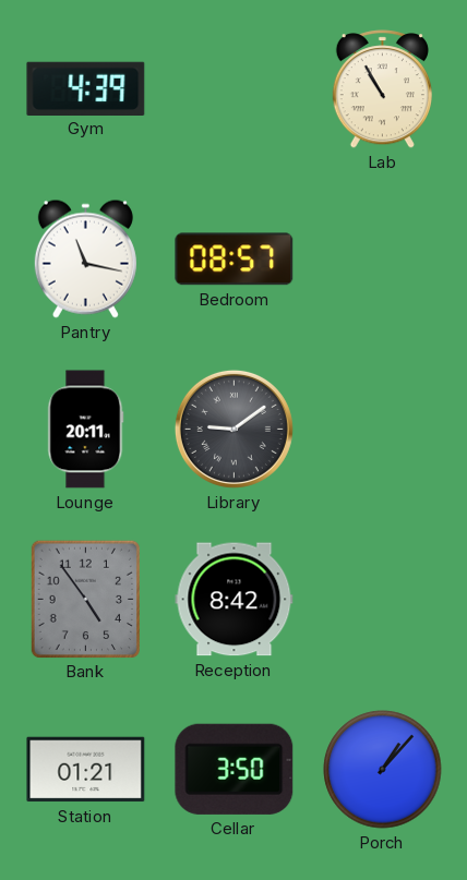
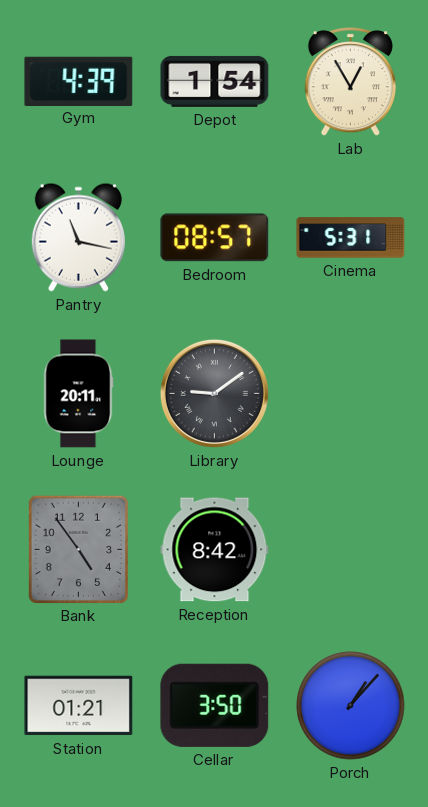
Depot: none -> 1:54
Lab: 10:55 -> 12:55
Cinema: none -> 5:31
